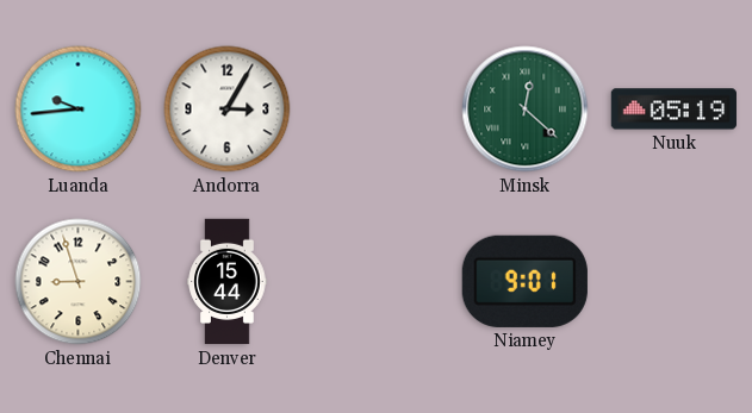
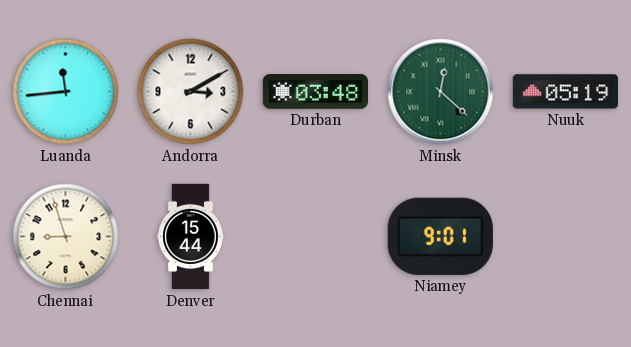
Luanda: 9:44 -> 11:44
Andorra: 3:05 -> 3:10
Durban: none -> 03:48
